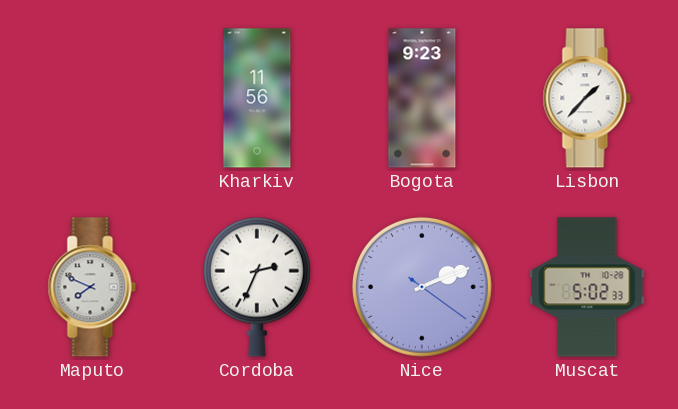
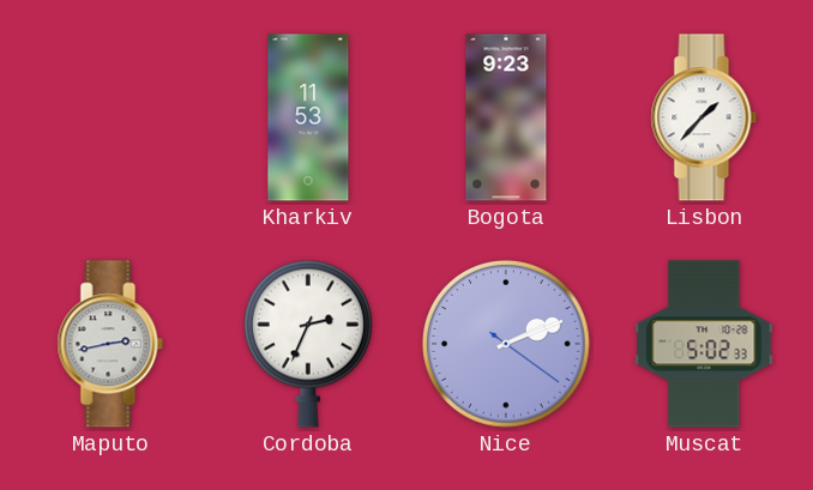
Kharkiv: 11:56 -> 11:53
Maputo: 7:49 -> 2:43
